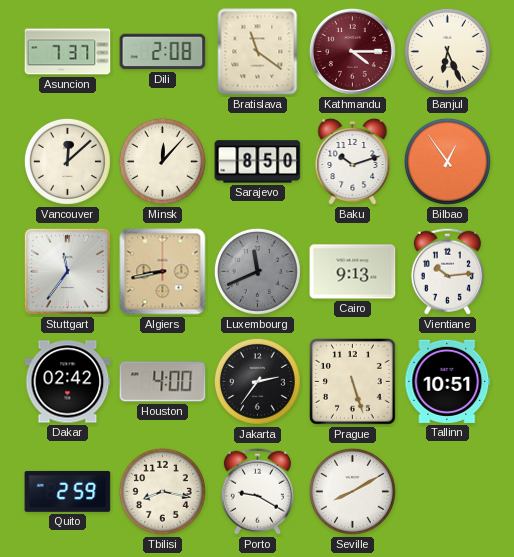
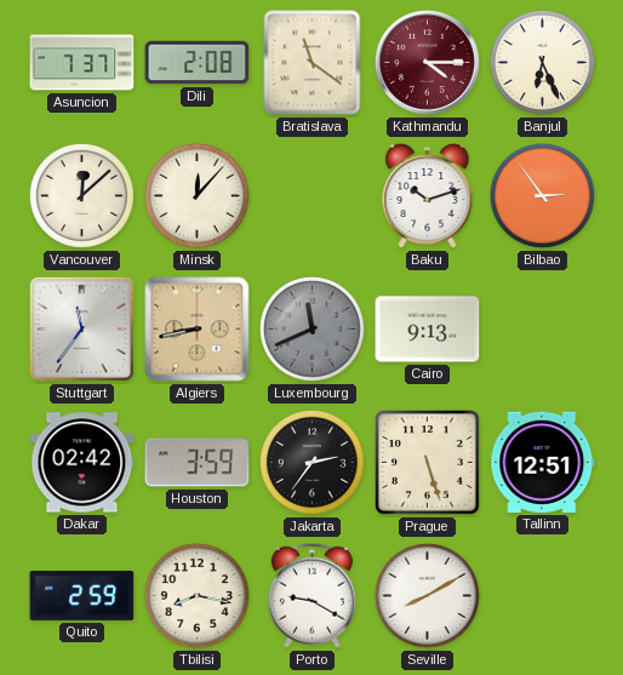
Sarajevo: 8:50 -> none
Bilbao: 12:54 -> 2:54
Vientiane: 10:14 -> none
Houston: 4:00 -> 3:59
Tallinn: 10:51 -> 12:51
